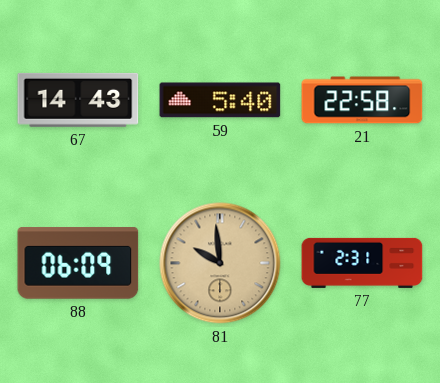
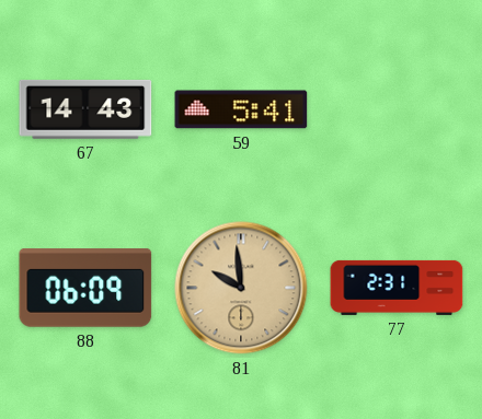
59: 5:40 -> 5:41
21: 22:58 -> none
